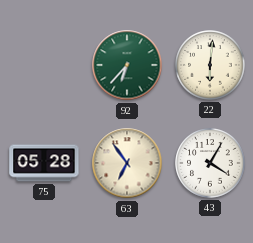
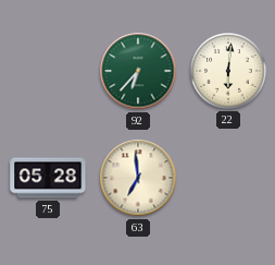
63: 6:54 -> 6:59
43: 4:05 -> none
